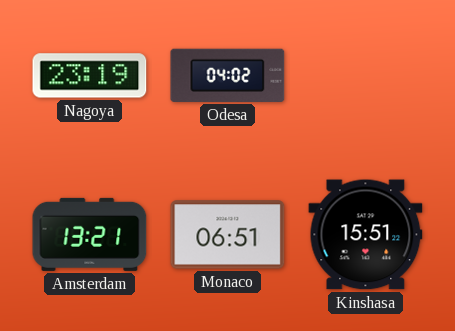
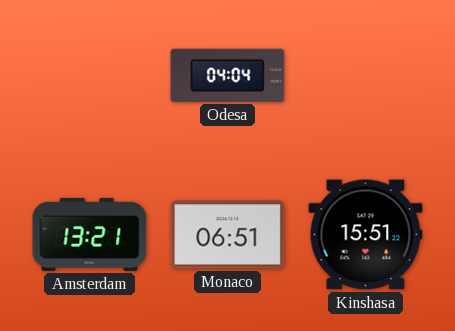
Nagoya: 23:19 -> none
Odesa: 04:02 -> 04:04
